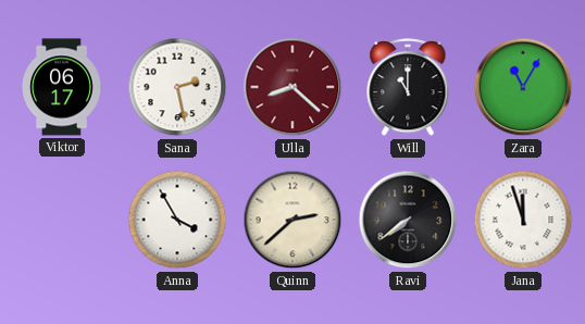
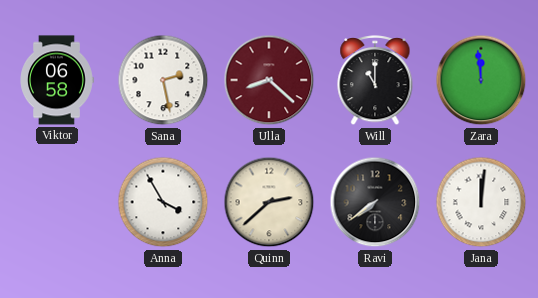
Viktor: 06:17 -> 06:58
Zara: 11:05 -> 11:59
Jana: 11:57 -> 12:01
